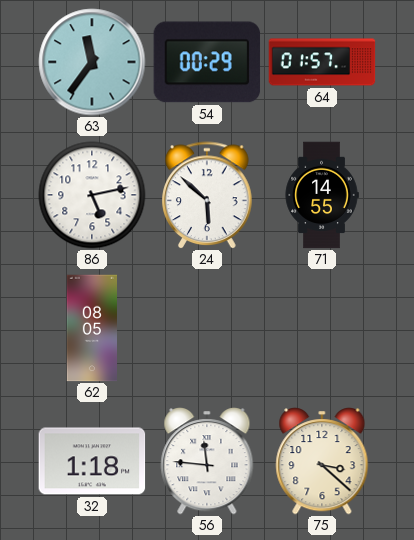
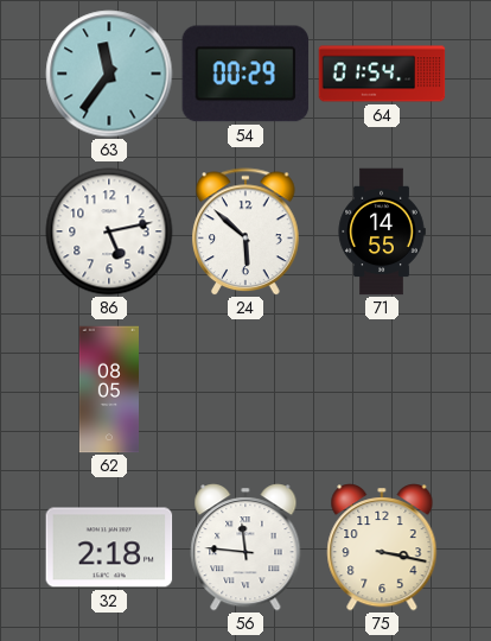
64: 01:57 -> 01:54
32: 1:18 -> 2:18
75: 3:22 -> 3:17
